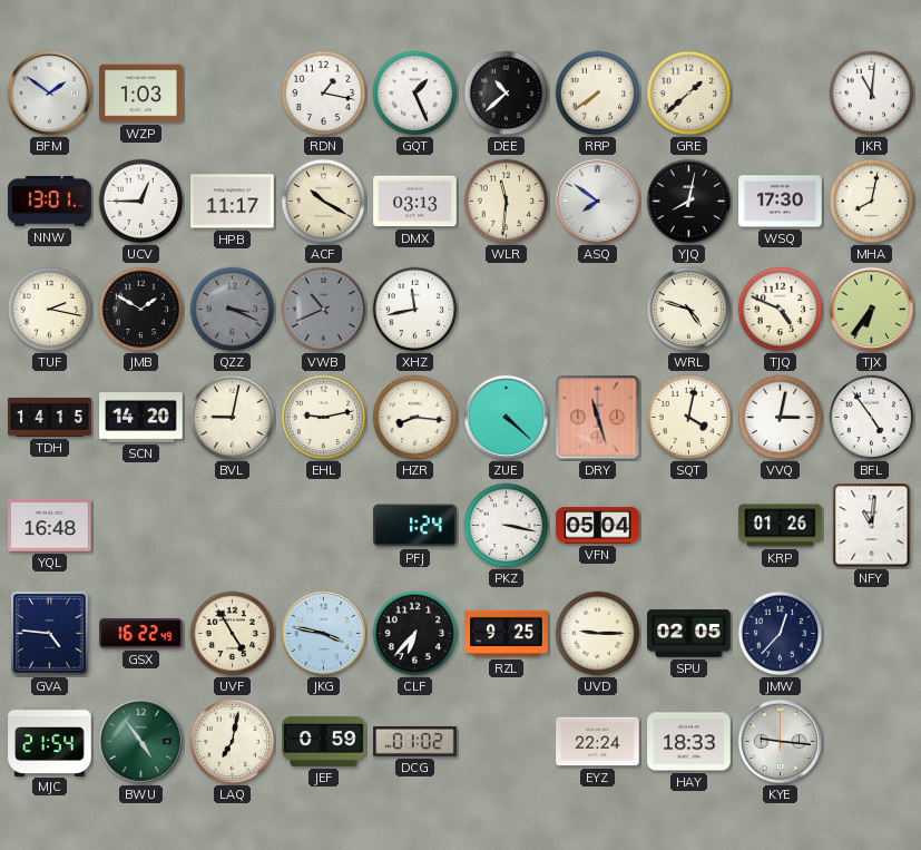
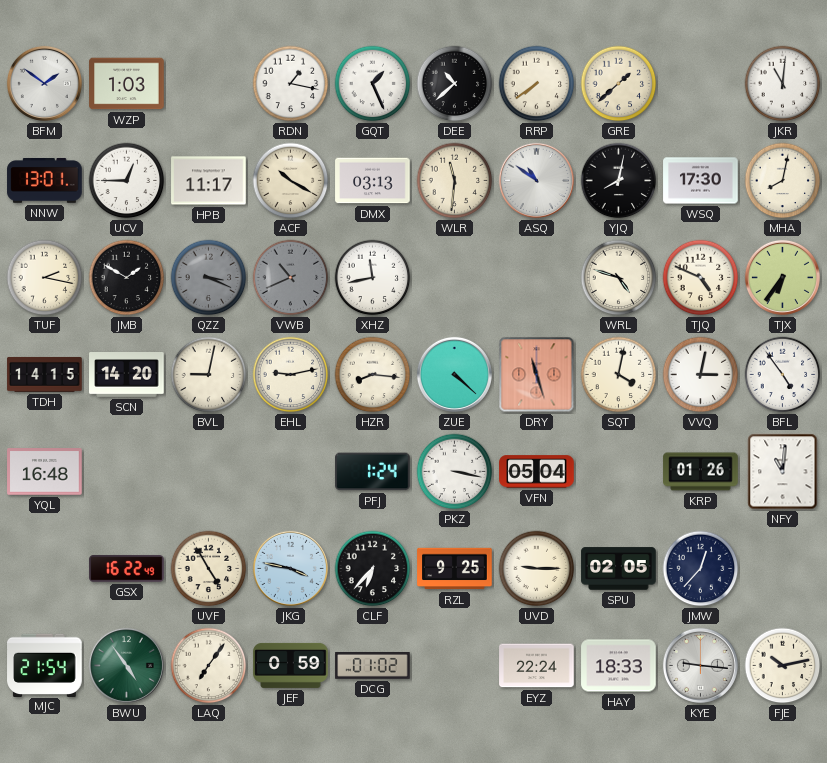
ASQ: 7:51 -> 10:51
GVA: 4:46 -> none
LAQ: 7:02 -> 7:06
FJE: none -> 10:13
